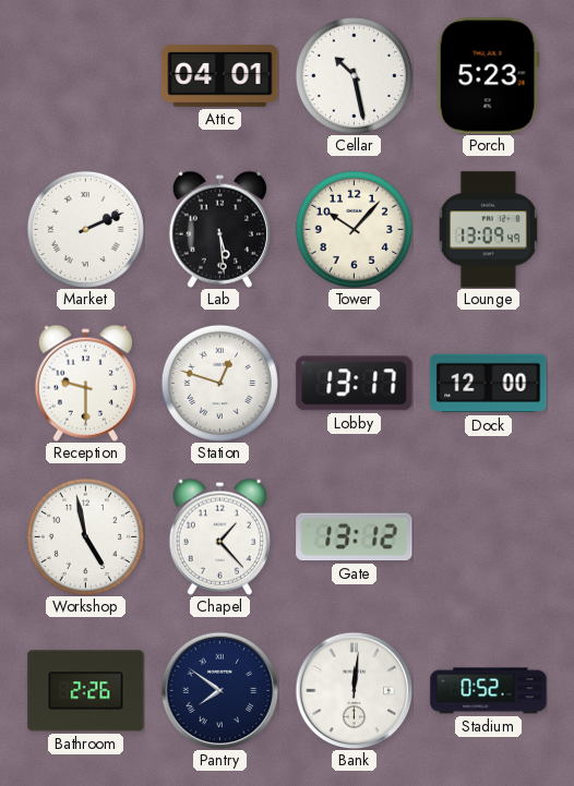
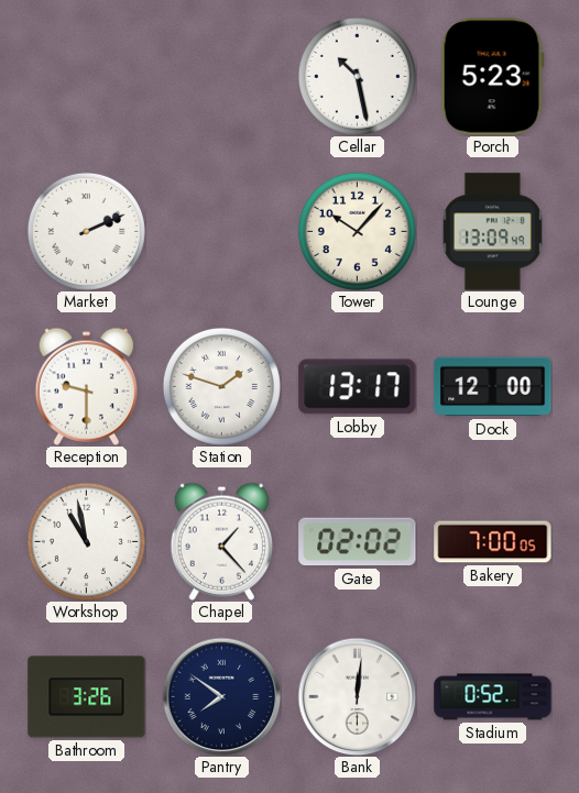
Attic: 04:01 -> none
Lab: 5:29 -> none
Station: 12:48 -> 1:48
Workshop: 4:58 -> 10:58
Gate: 13:12 -> 02:02
Bakery: none -> 7:00
Bathroom: 2:26 -> 3:26
